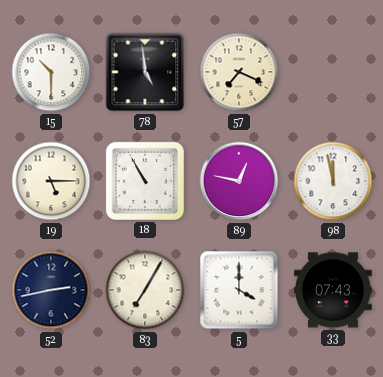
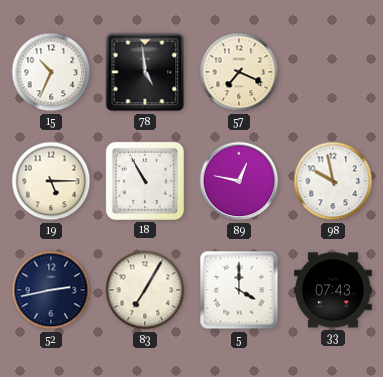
15: 10:30 -> 10:34
98: 11:58 -> 9:58
